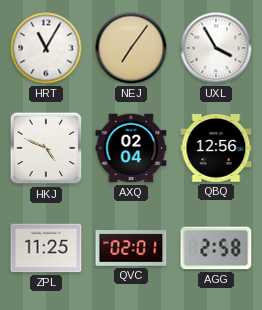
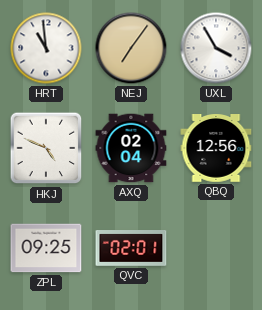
HRT: 11:05 -> 10:59
ZPL: 11:25 -> 09:25
AGG: 2:58 -> none
